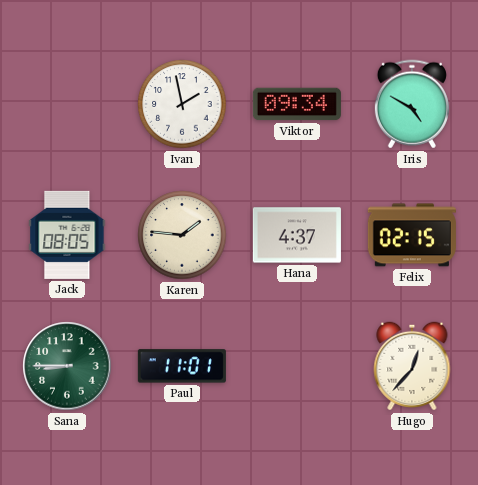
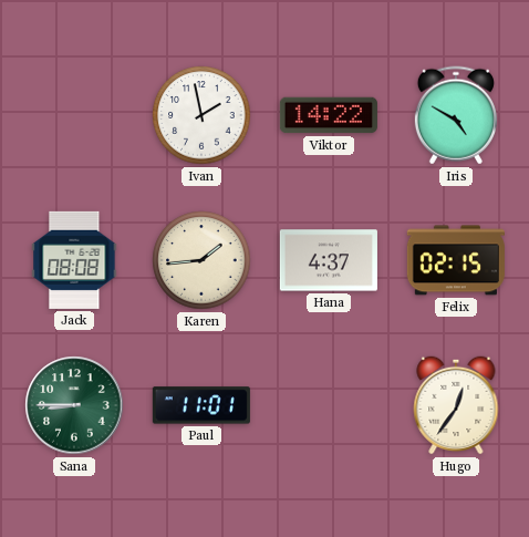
Viktor: 09:34 -> 14:22
Jack: 08:05 -> 08:08
Karen: 1:46 -> 1:44
Hugo: 12:37 -> 12:36
